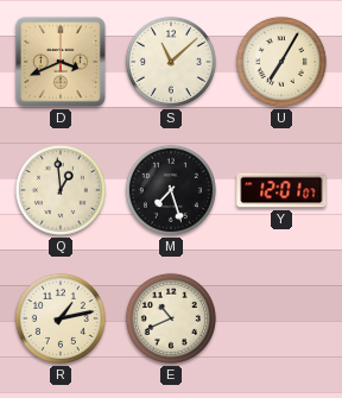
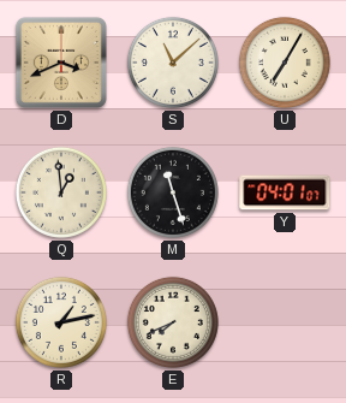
M: 7:27 -> 11:27
Y: 12:01 -> 04:01
E: 10:41 -> 7:41
